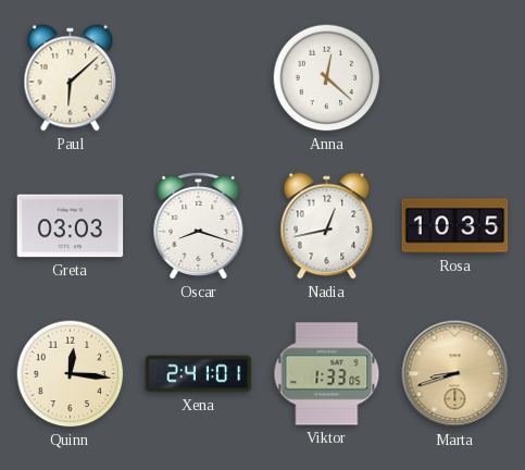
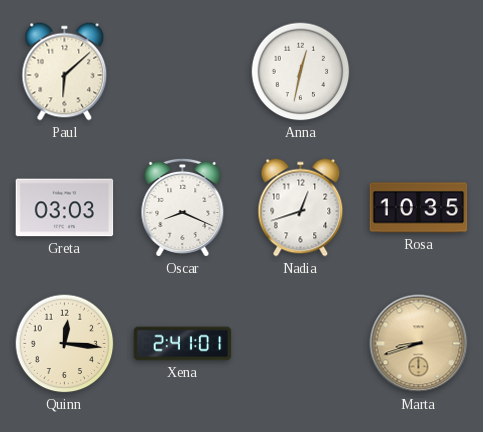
Anna: 12:22 -> 12:32
Oscar: 8:18 -> 8:19
Nadia: 12:43 -> 12:42
Viktor: 1:33 -> none
